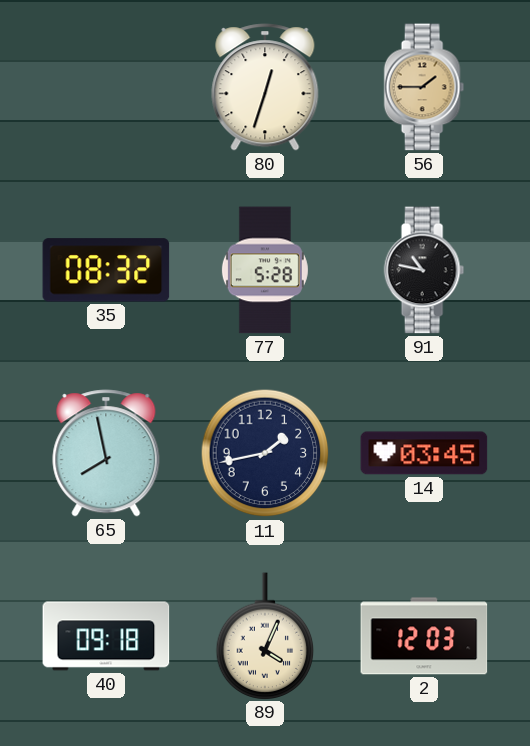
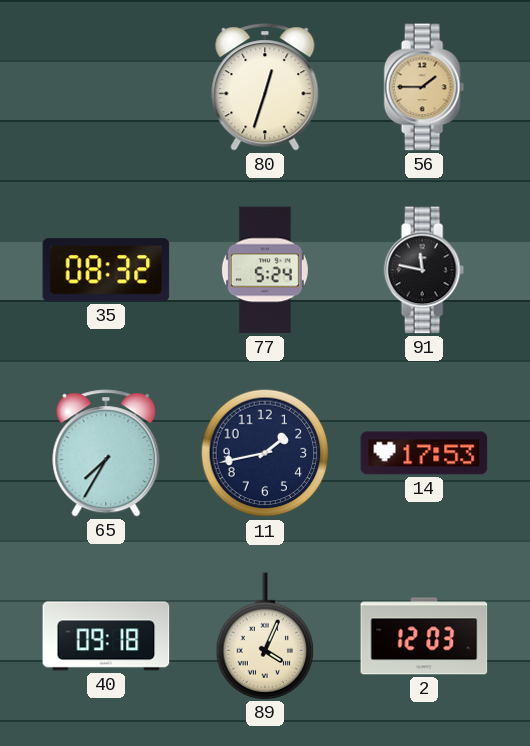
77: 5:28 -> 5:24
91: 10:47 -> 11:47
65: 7:58 -> 7:35
14: 03:45 -> 17:53
